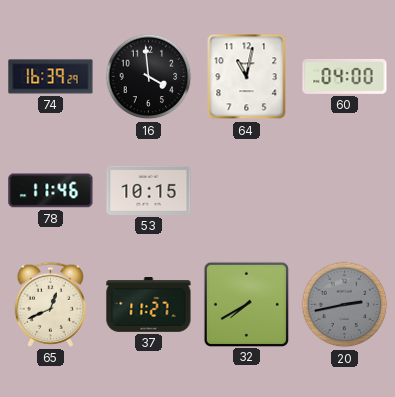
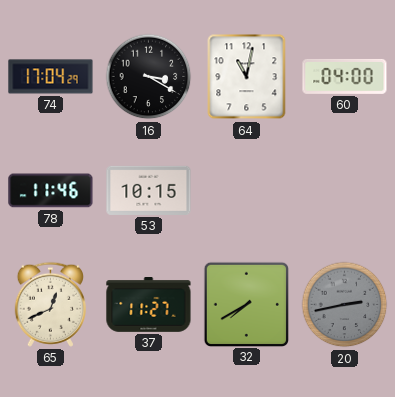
74: 16:39 -> 17:04
16: 3:59 -> 3:20
